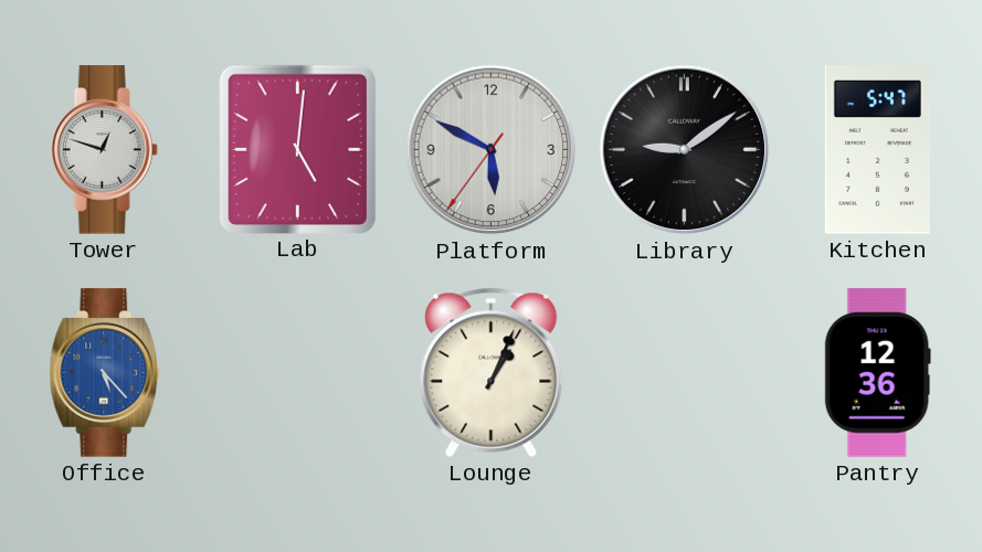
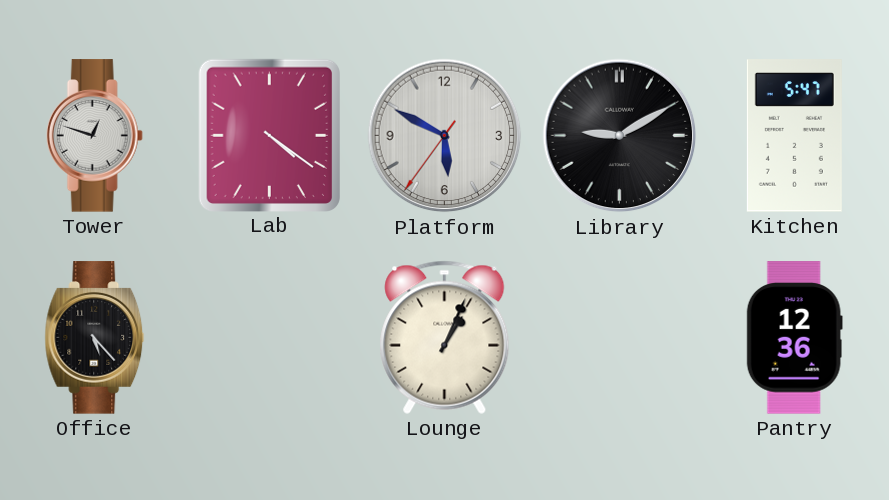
Lab: 5:01 -> 4:21
Library: 9:09 -> 9:10
Office dial: blue -> black
